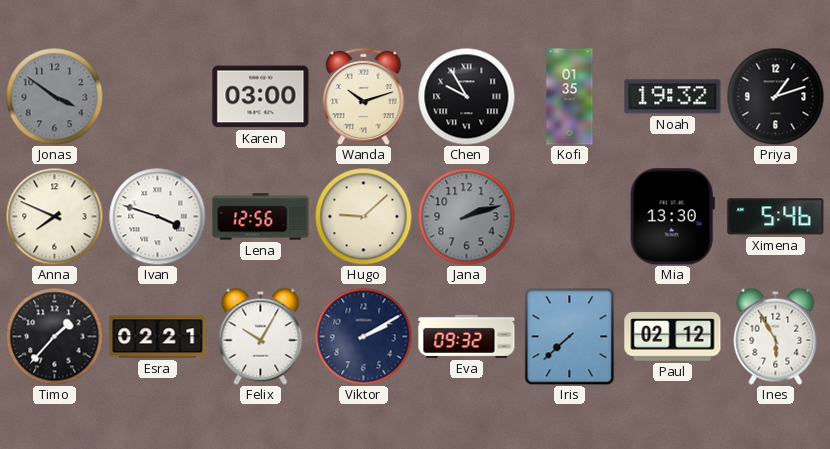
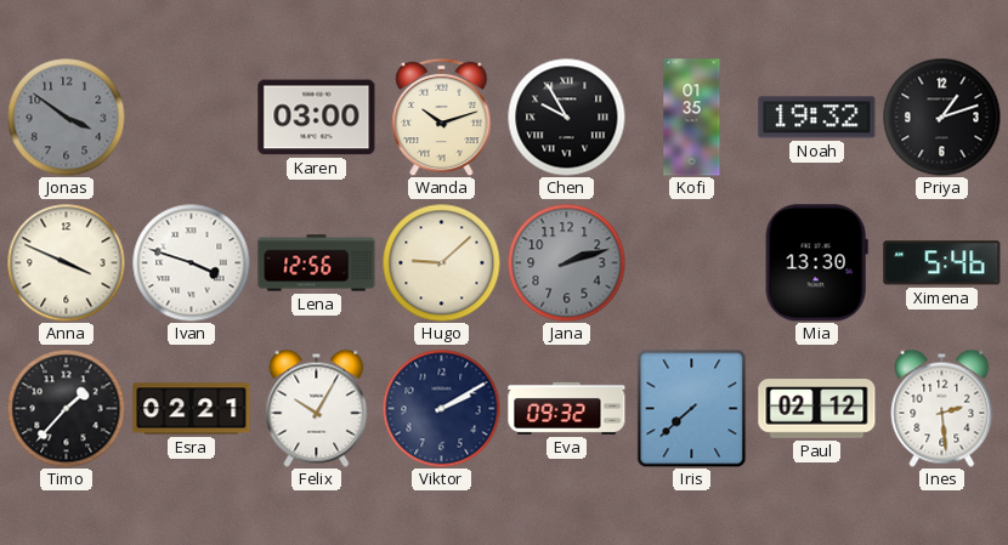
Anna: 7:49 -> 3:49
Ines: 5:55 -> 2:29
